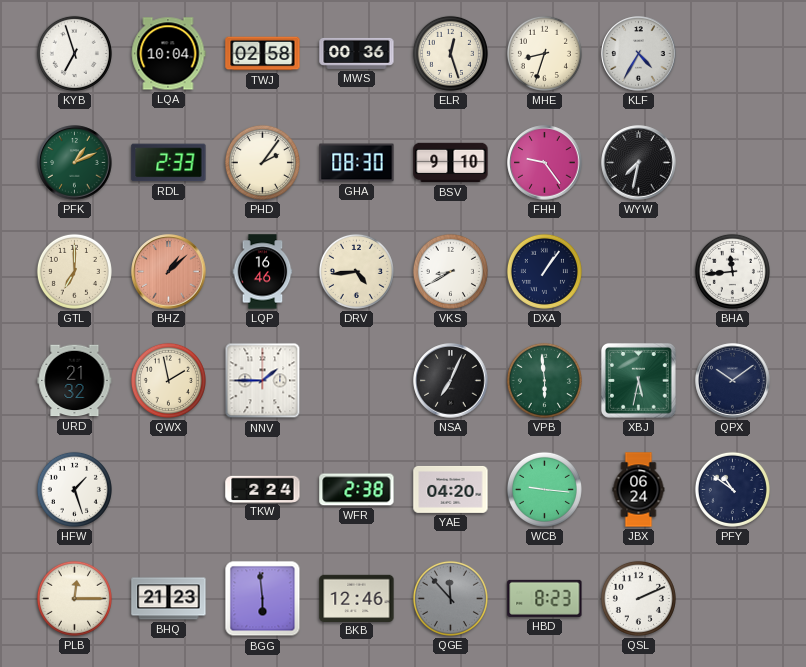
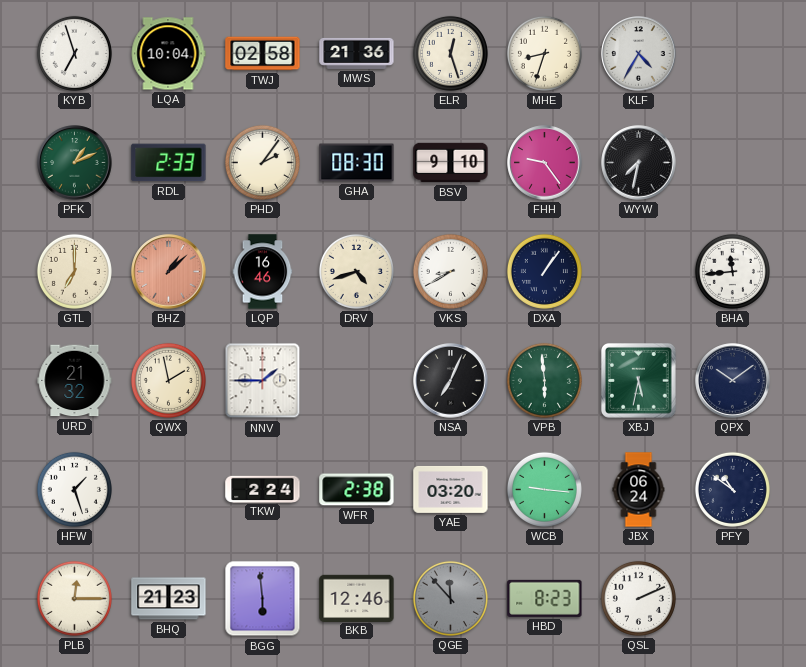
MWS: 00:36 -> 21:36
DRV: 4:44 -> 4:42
YAE: 04:20 -> 03:20
